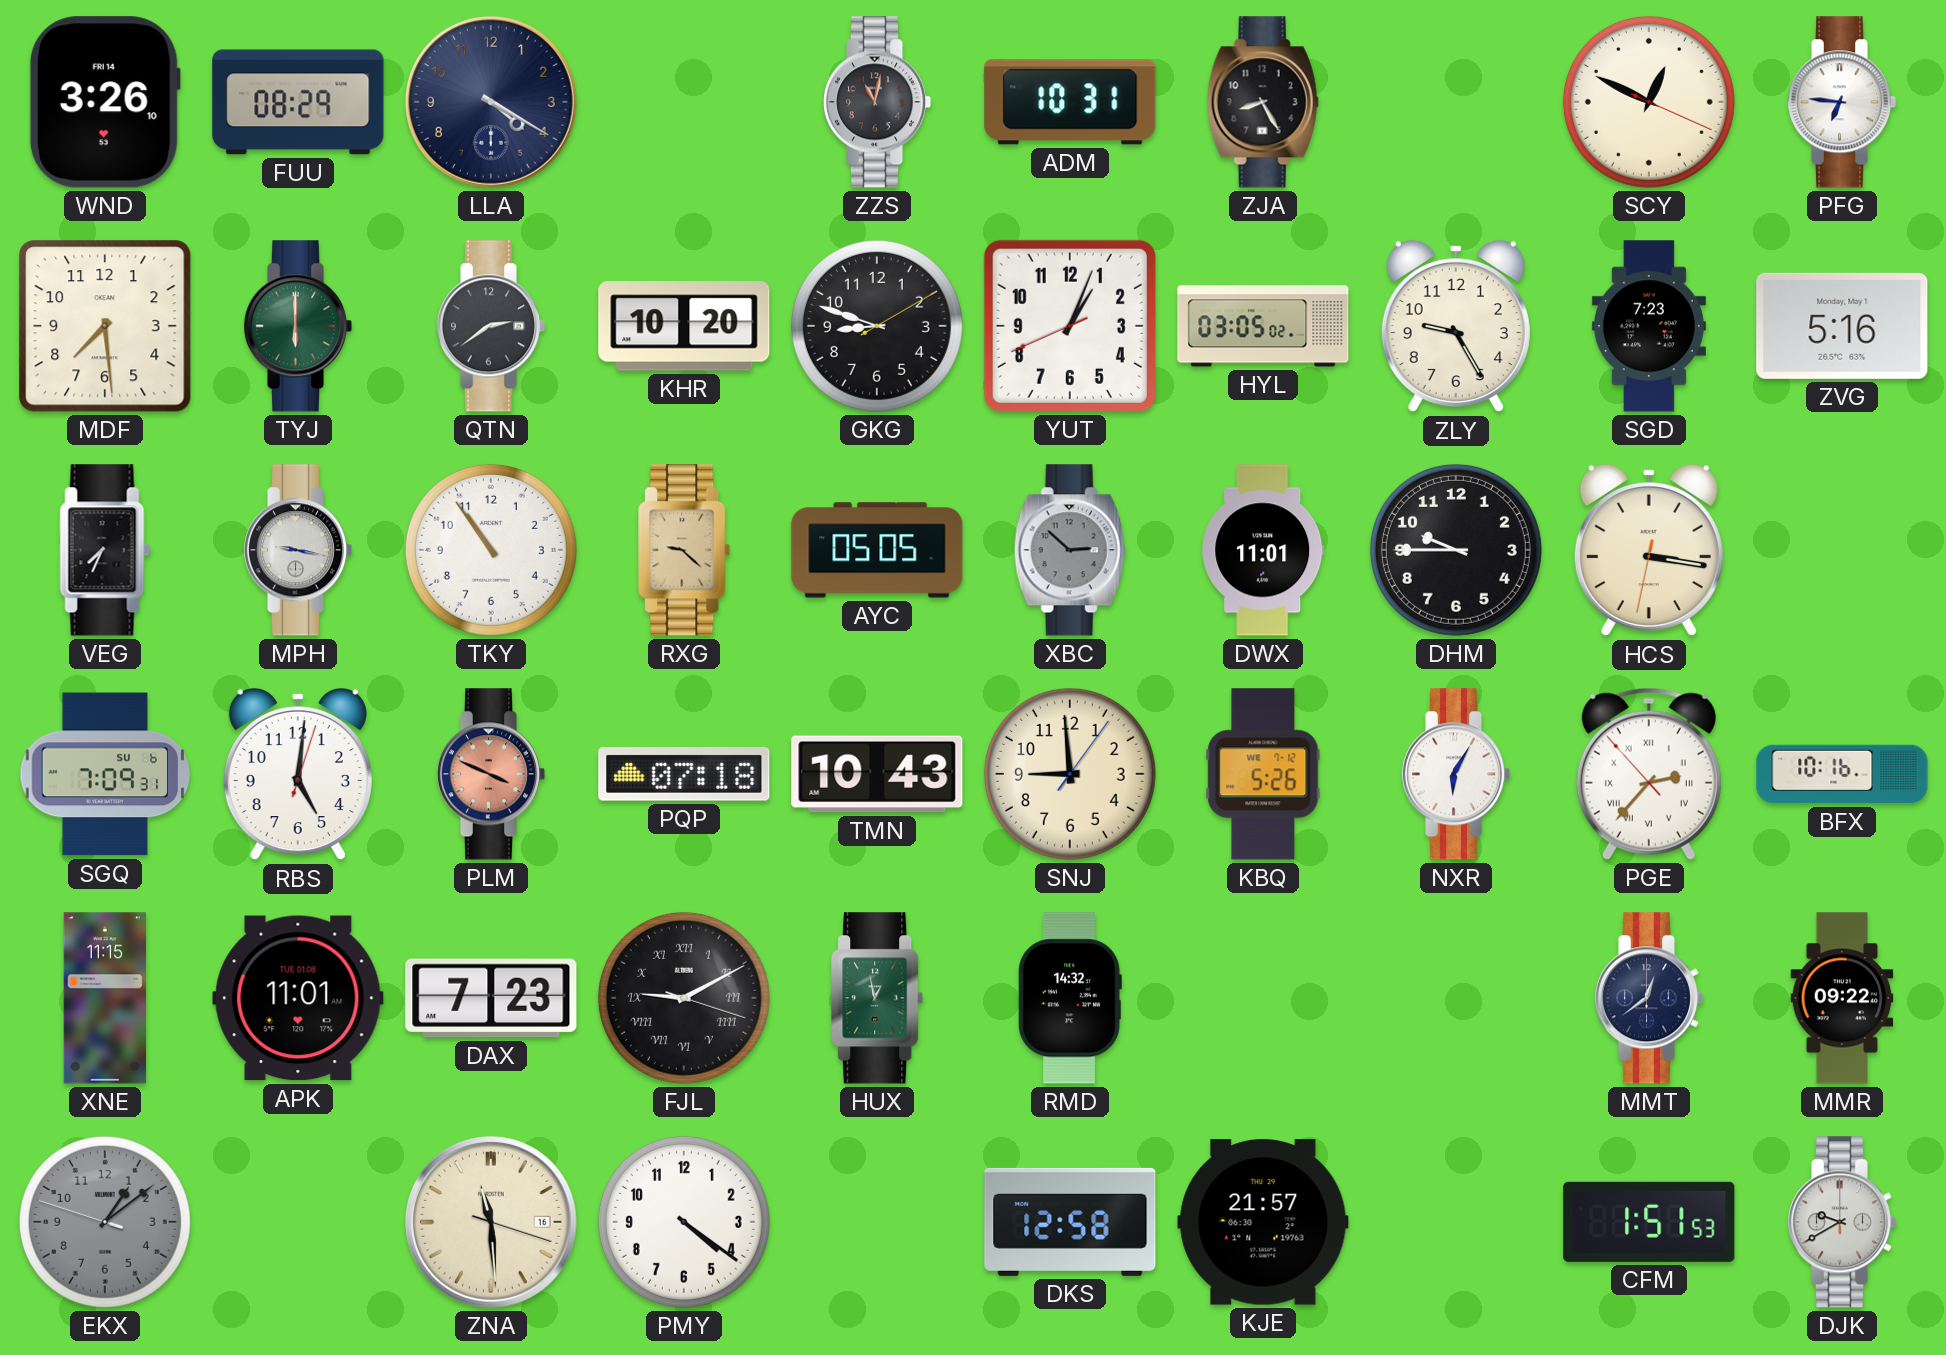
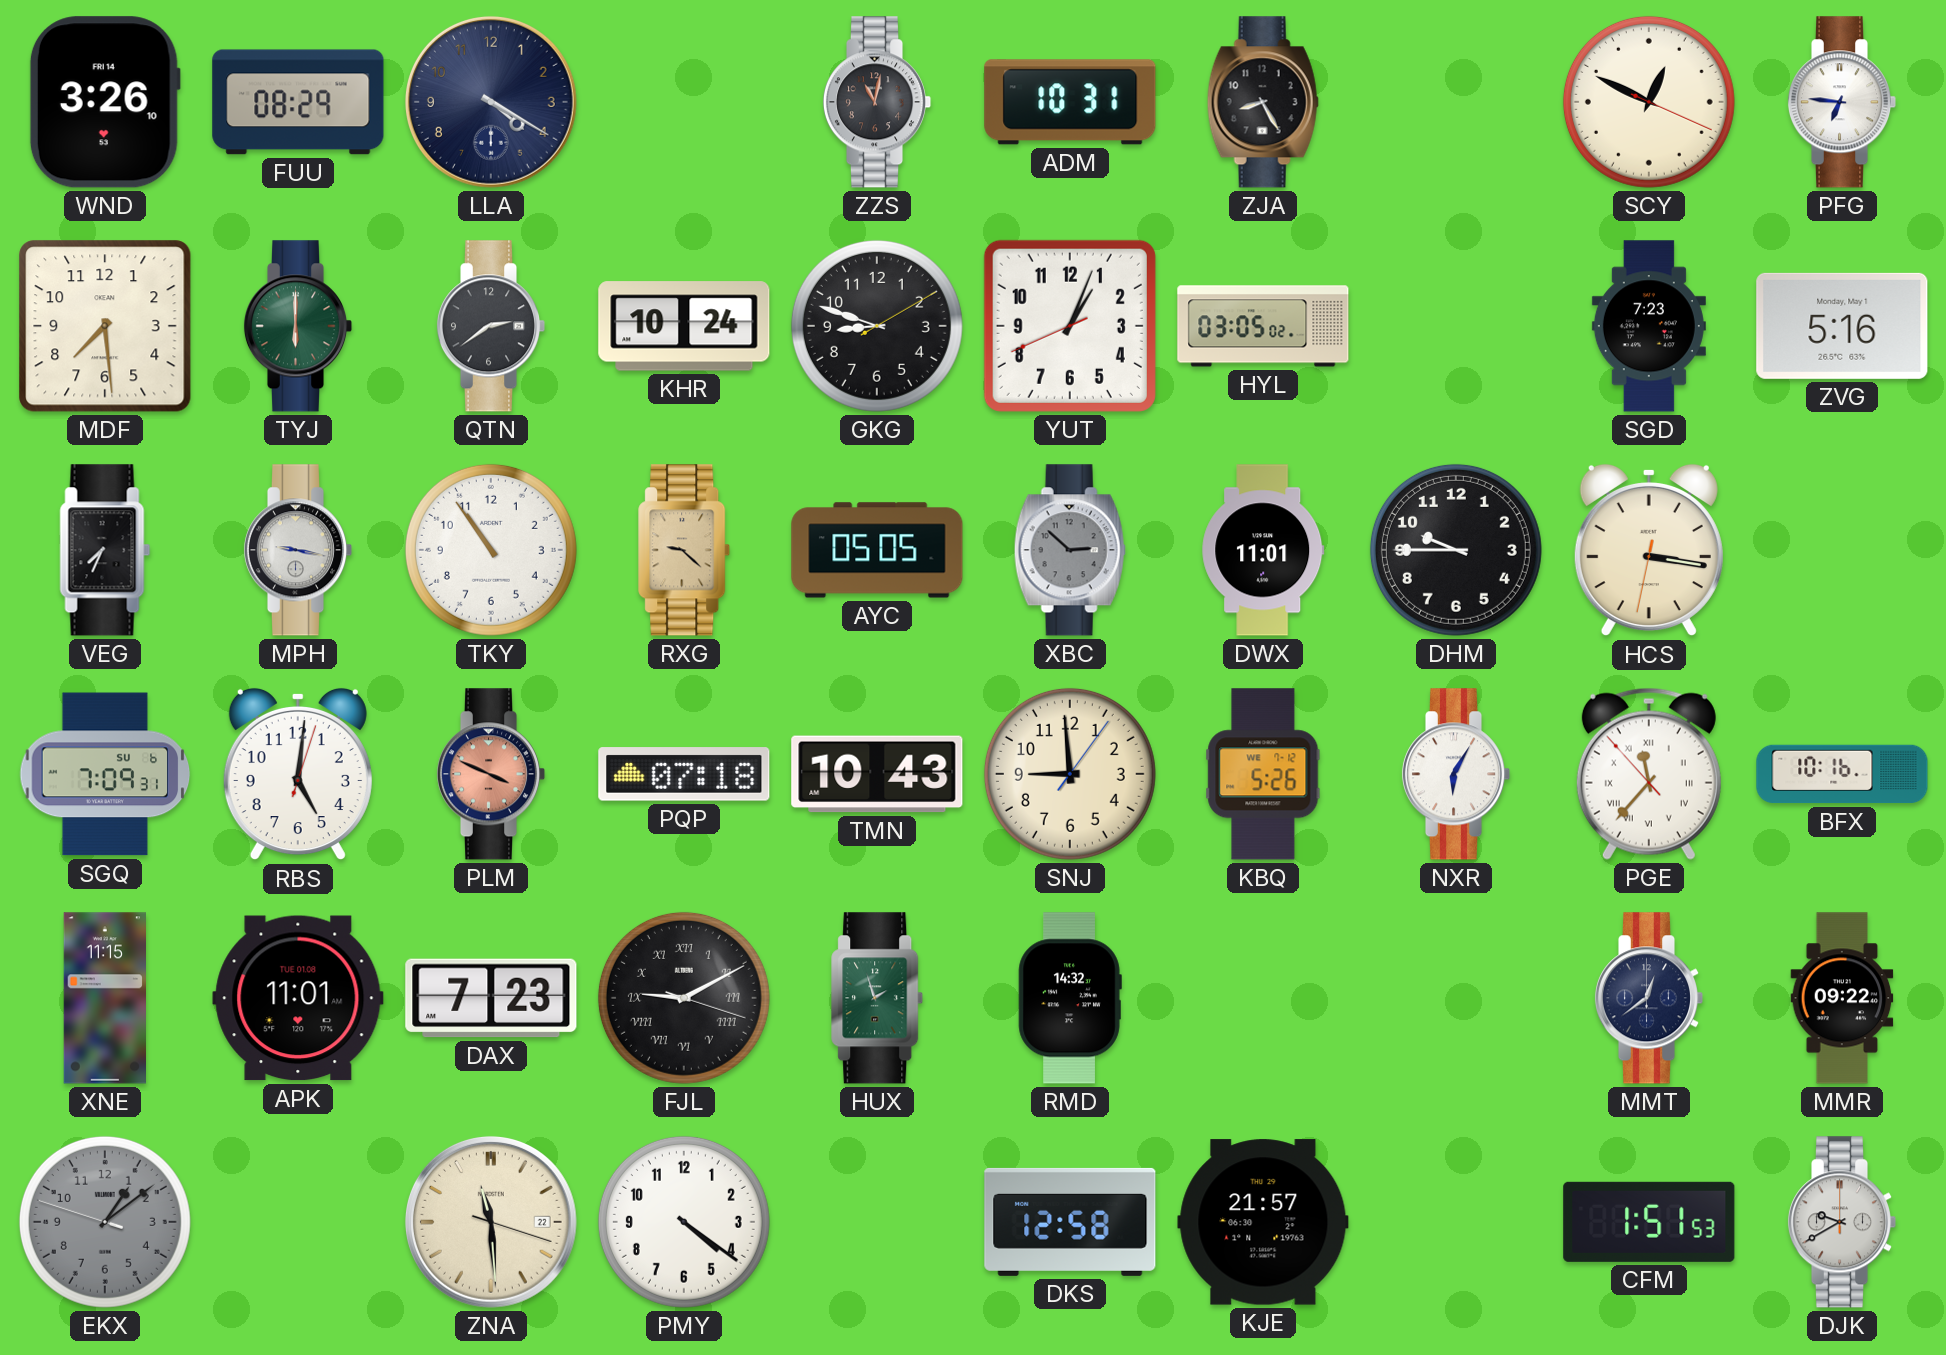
KHR: 10:20 -> 10:24
ZLY: 9:25 -> none
PGE: 2:36 -> 11:36
HUX: 12:58 -> 1:57
ZNA date: 16 -> 22
